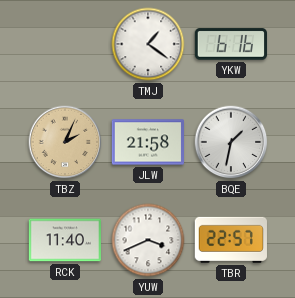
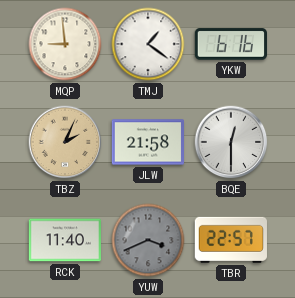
MQP: none -> 8:59
BQE: 1:32 -> 12:30
YUW dial: white -> grey
